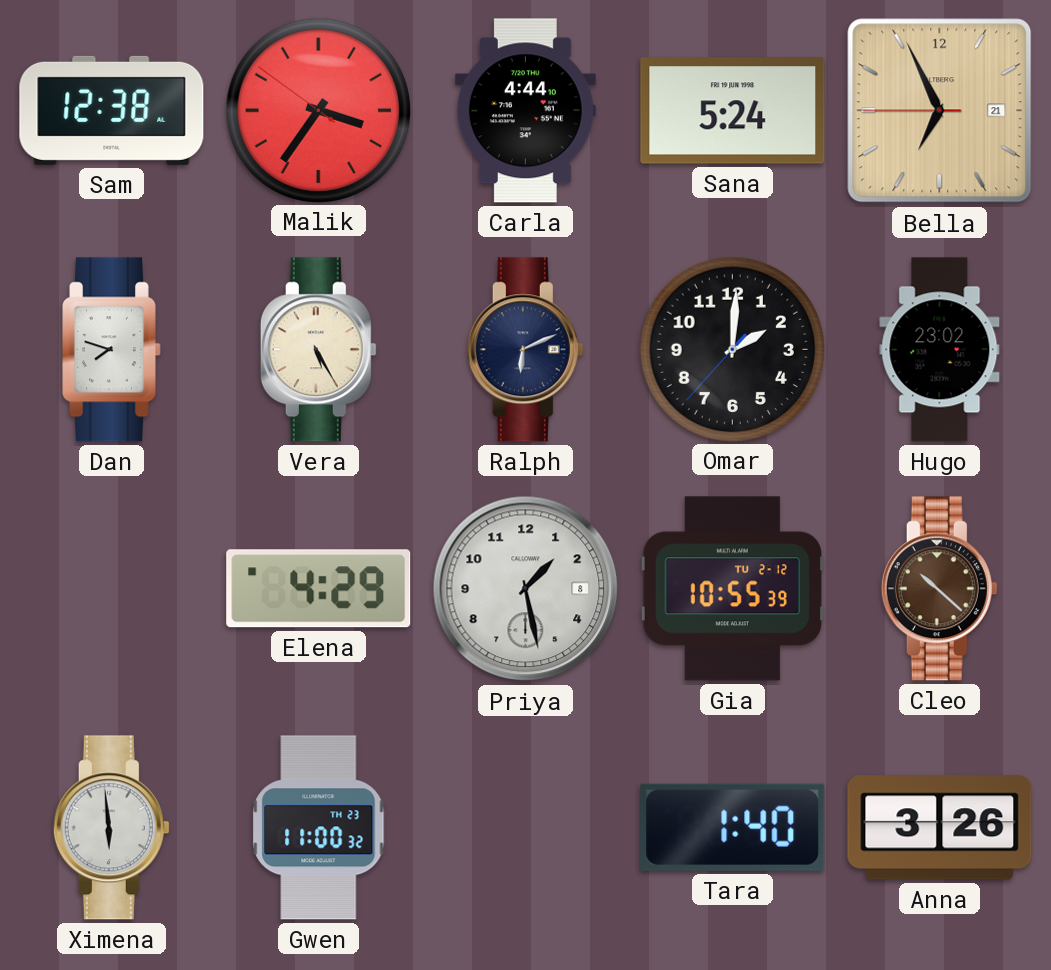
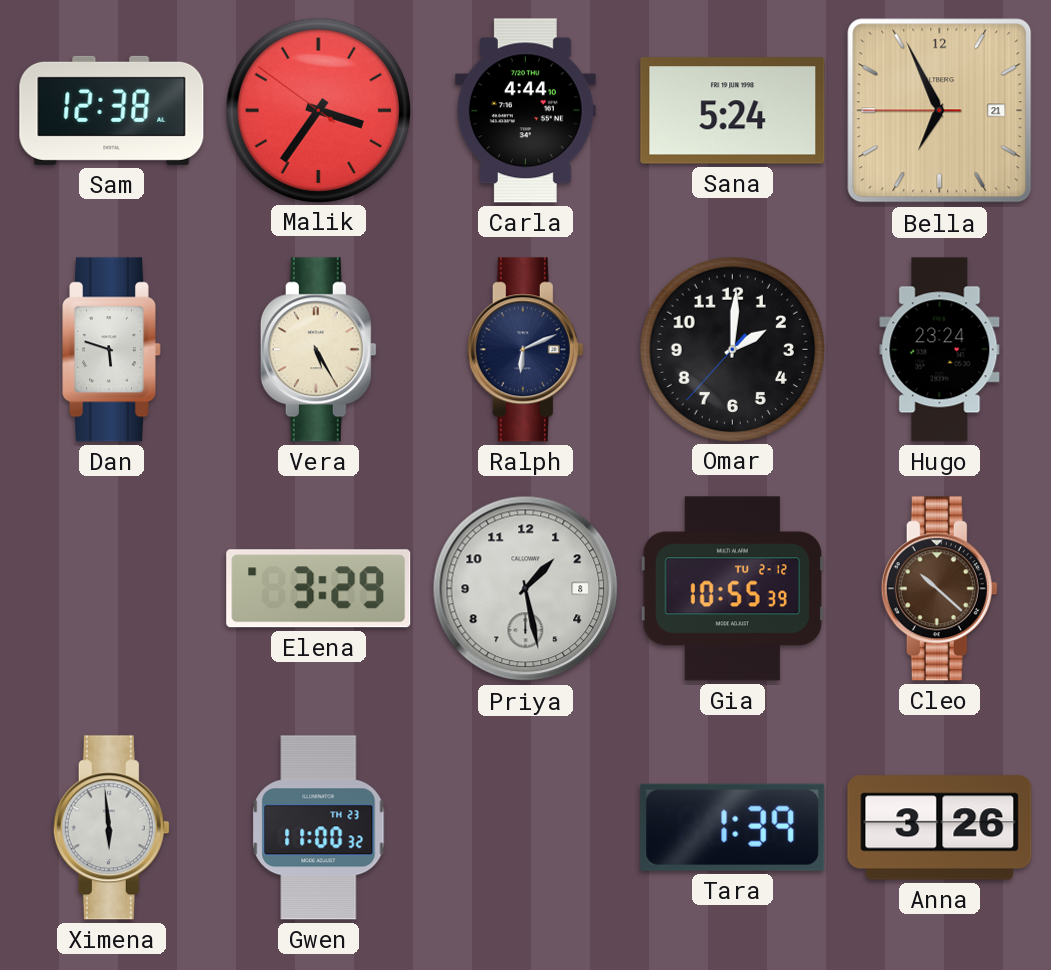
Dan: 7:48 -> 5:48
Hugo: 23:02 -> 23:24
Elena: 4:29 -> 3:29
Tara: 1:40 -> 1:39
